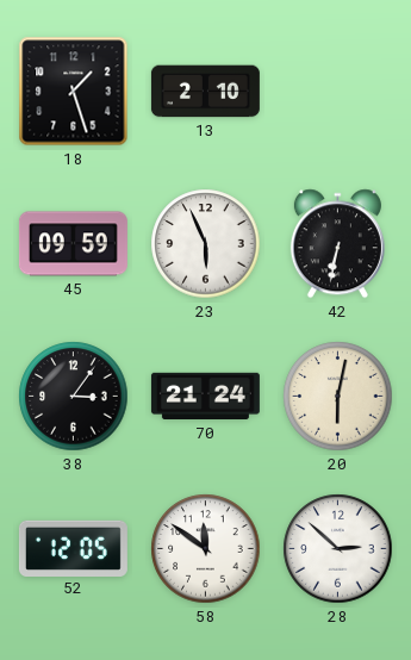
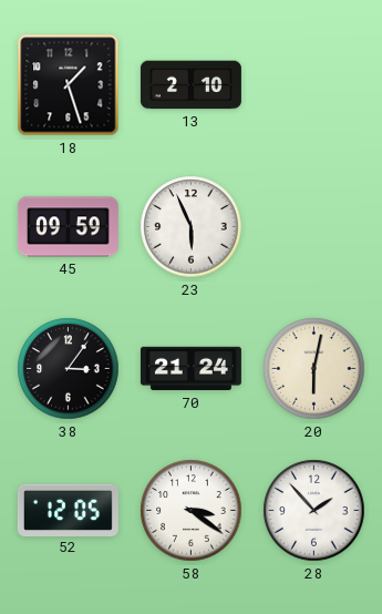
42: 6:32 -> none
58: 11:51 -> 3:21
28: 2:52 -> 1:53
